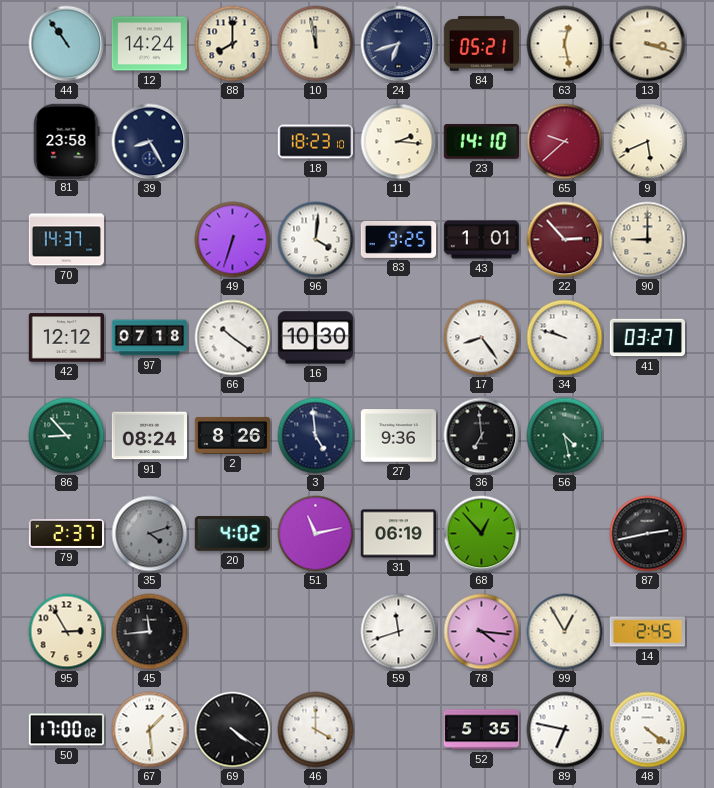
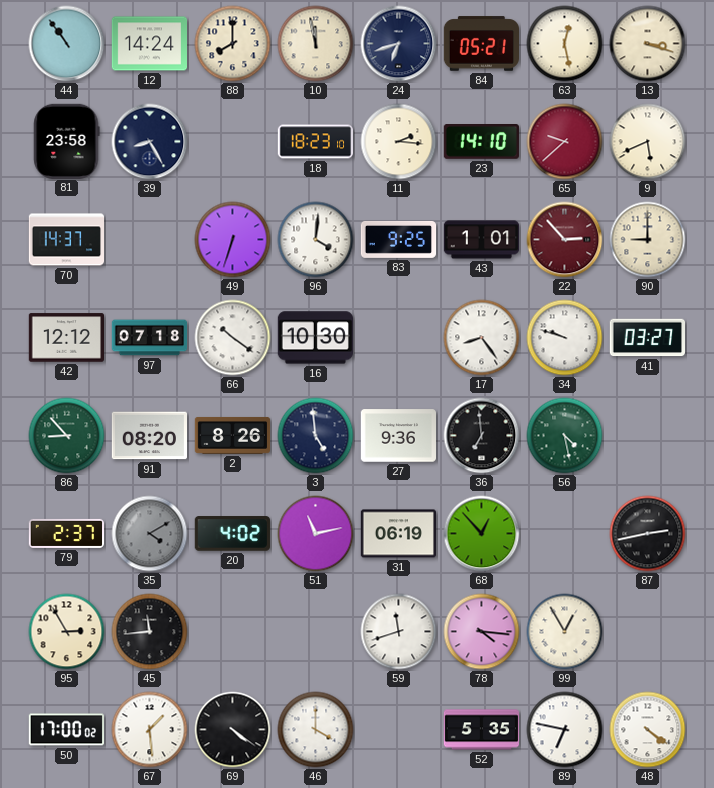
91: 08:24 -> 08:20
35: 4:12 -> 4:10
14: 2:45 -> none
